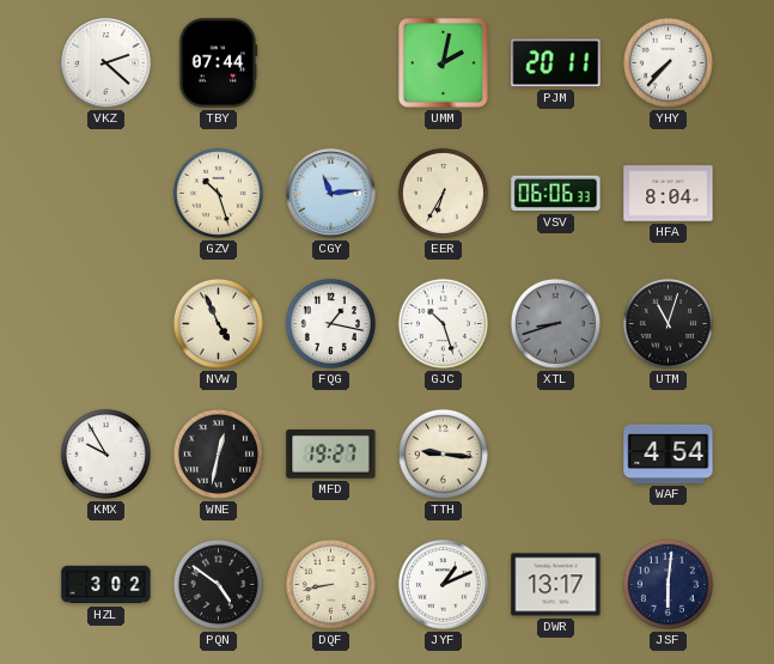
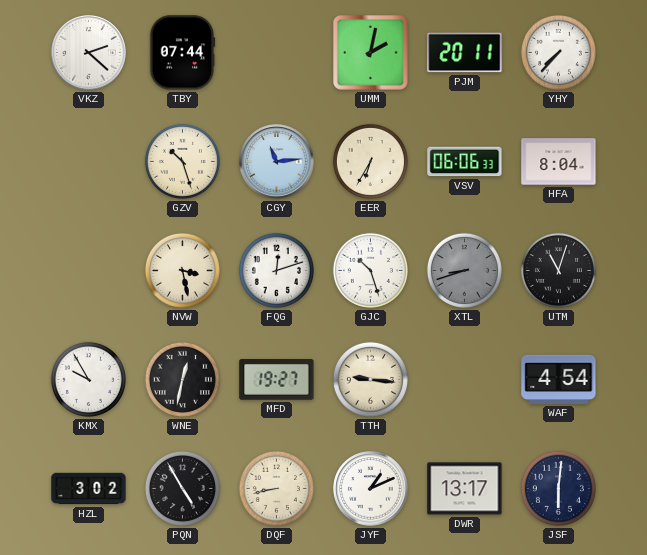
NVW: 4:56 -> 3:28
FQG: 1:17 -> 12:12
PQN: 4:51 -> 4:55
